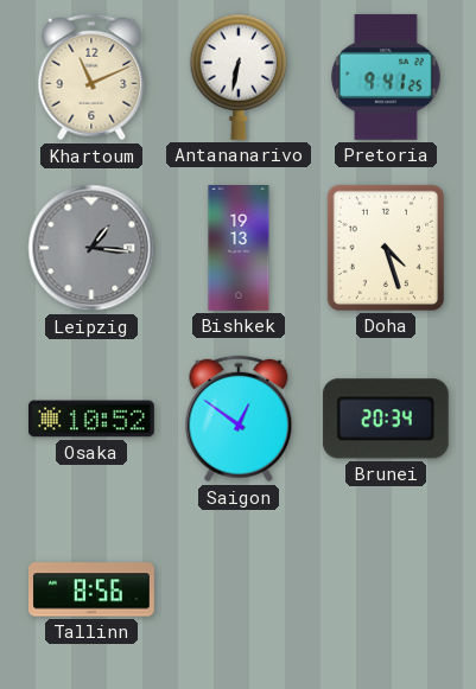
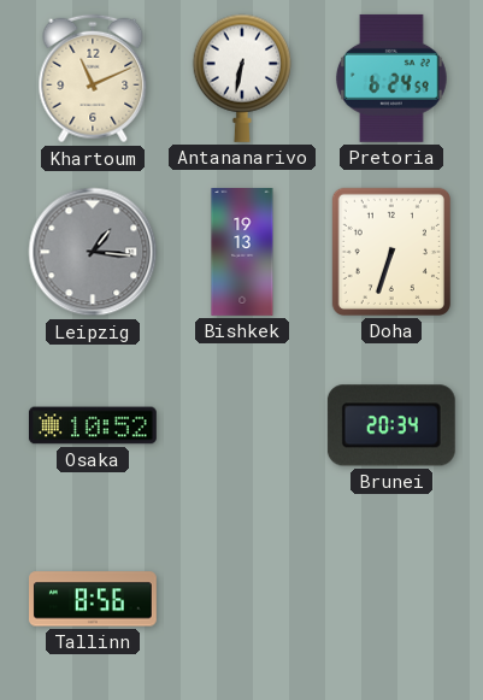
Pretoria: 9:41 -> 6:24
Doha: 4:27 -> 6:33
Saigon: 12:51 -> none
